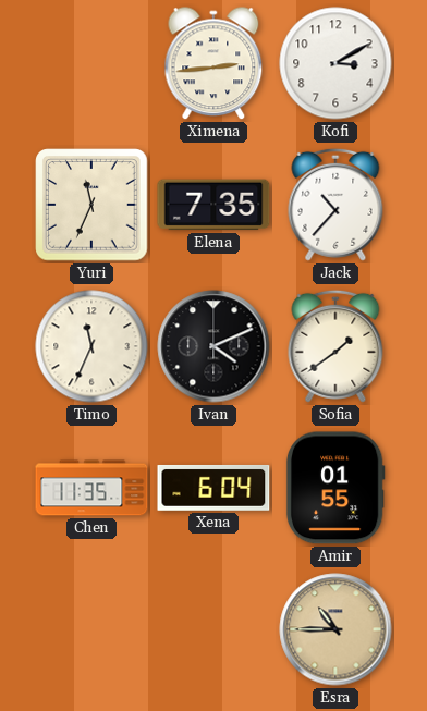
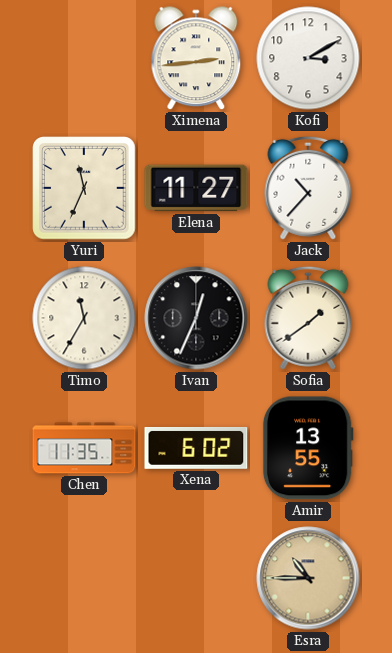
Elena: 7:35 -> 11:27
Timo: 11:34 -> 11:35
Ivan: 4:11 -> 12:34
Xena: 6:04 -> 6:02
Amir: 01:55 -> 13:55
